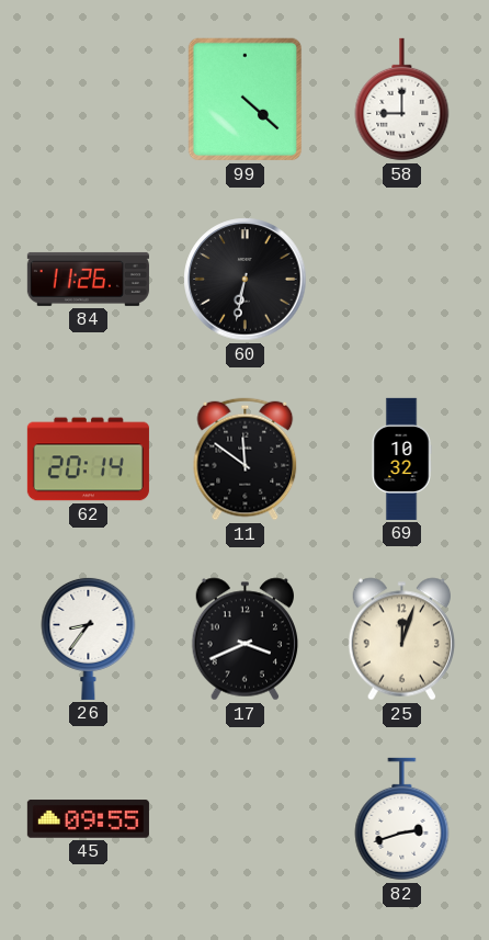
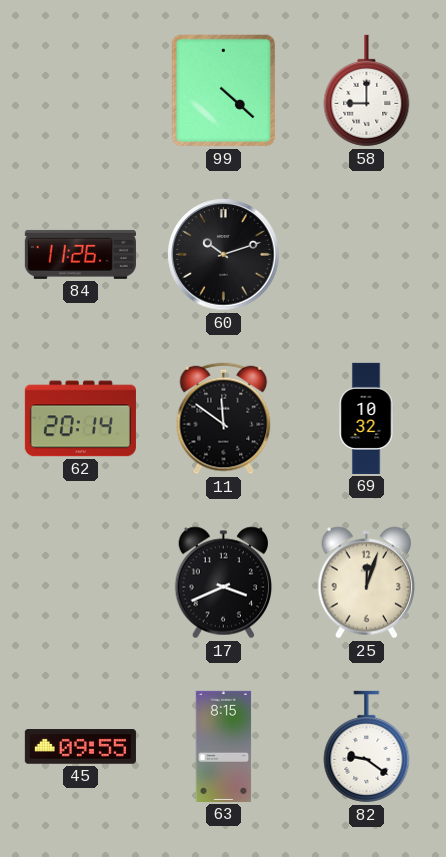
60: 6:32 -> 10:12
26: 8:36 -> none
63: none -> 8:15
82: 2:42 -> 9:21
